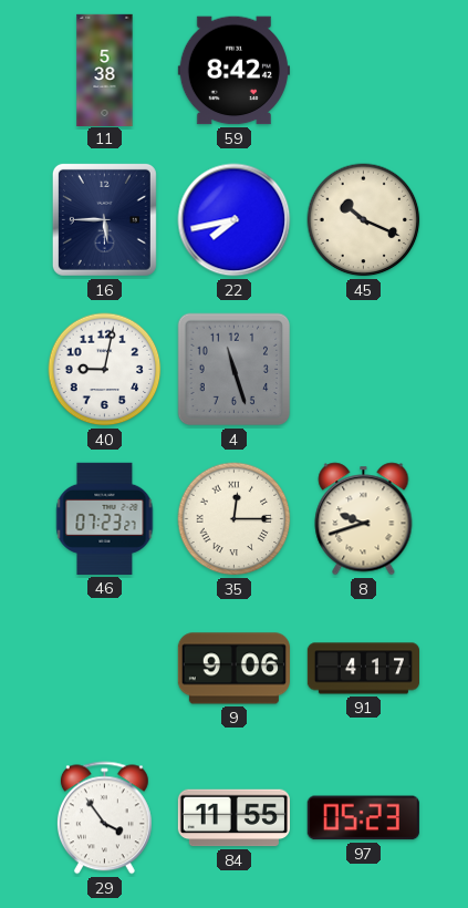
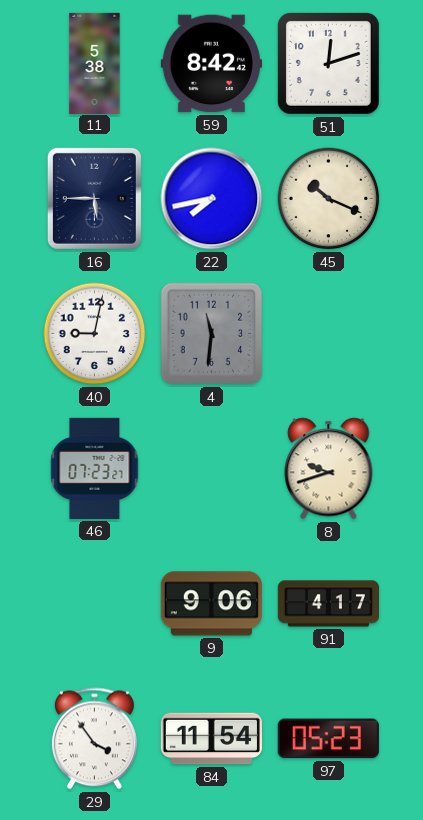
51: none -> 12:12
4: 11:27 -> 11:31
35: 12:15 -> none
84: 11:55 -> 11:54
